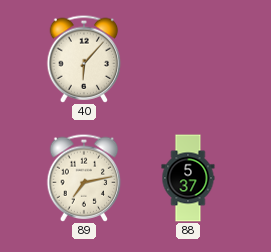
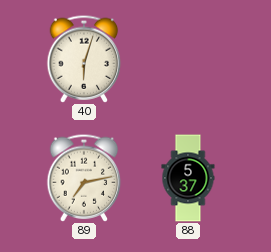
40: 6:07 -> 6:03
